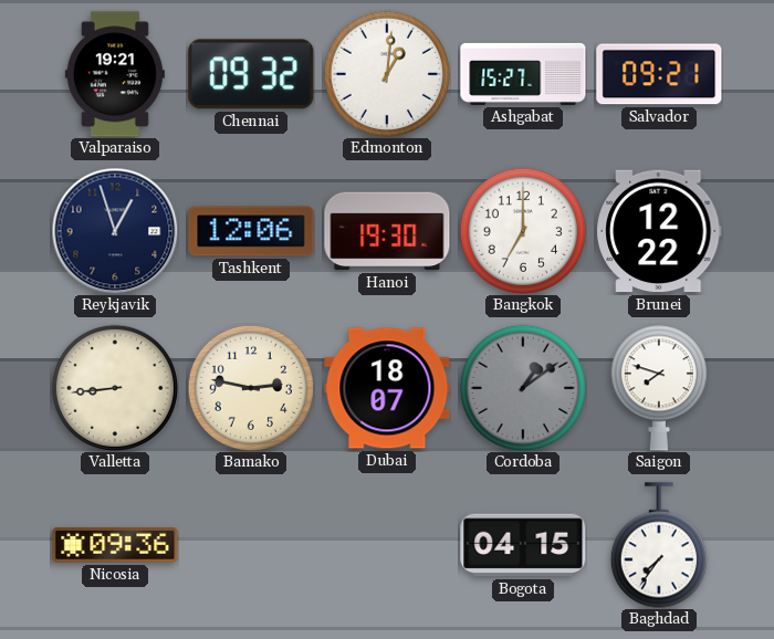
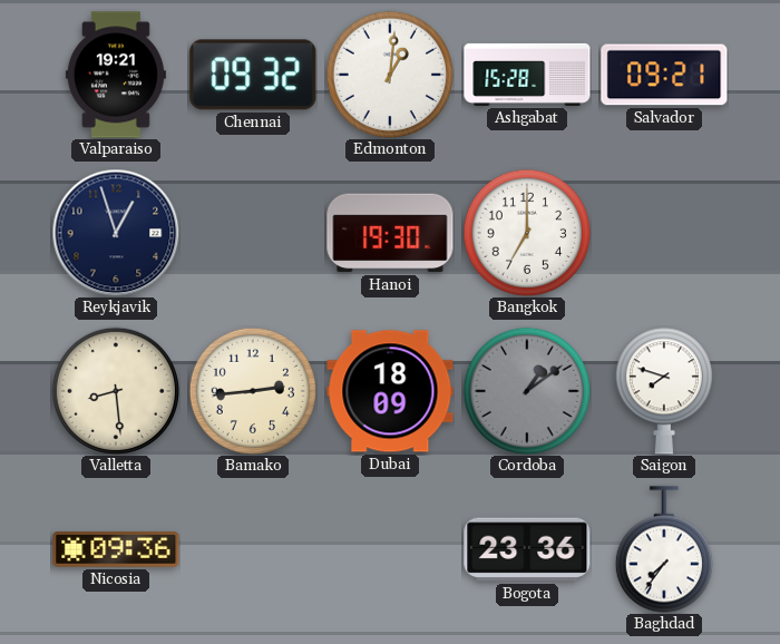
Ashgabat: 15:27 -> 15:28
Tashkent: 12:06 -> none
Brunei: 12:22 -> none
Valletta: 8:44 -> 8:29
Bamako: 2:47 -> 2:44
Dubai: 18:07 -> 18:09
Bogota: 04:15 -> 23:36
